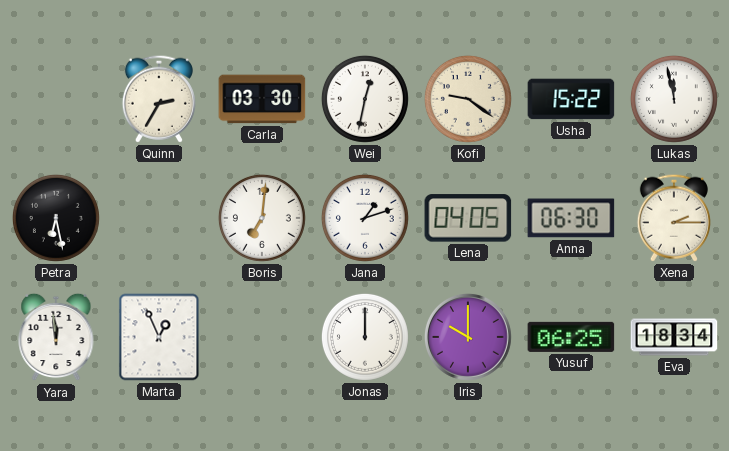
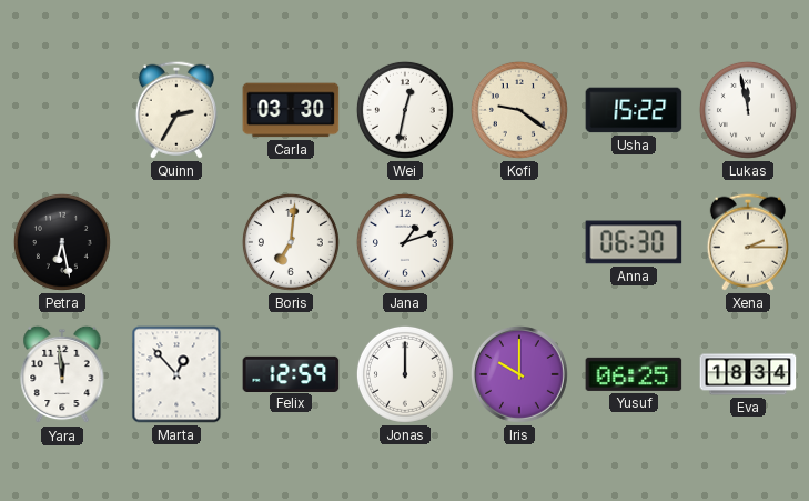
Lena: 04:05 -> none
Marta: 12:56 -> 12:53
Felix: none -> 12:59
